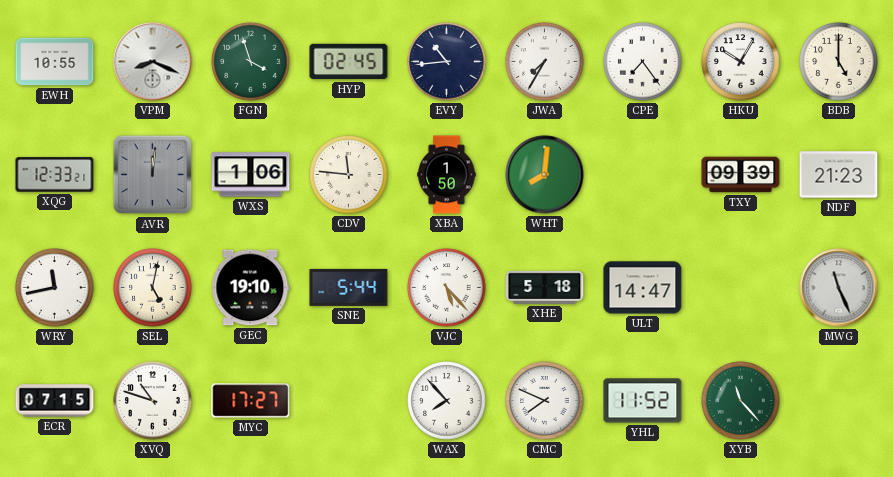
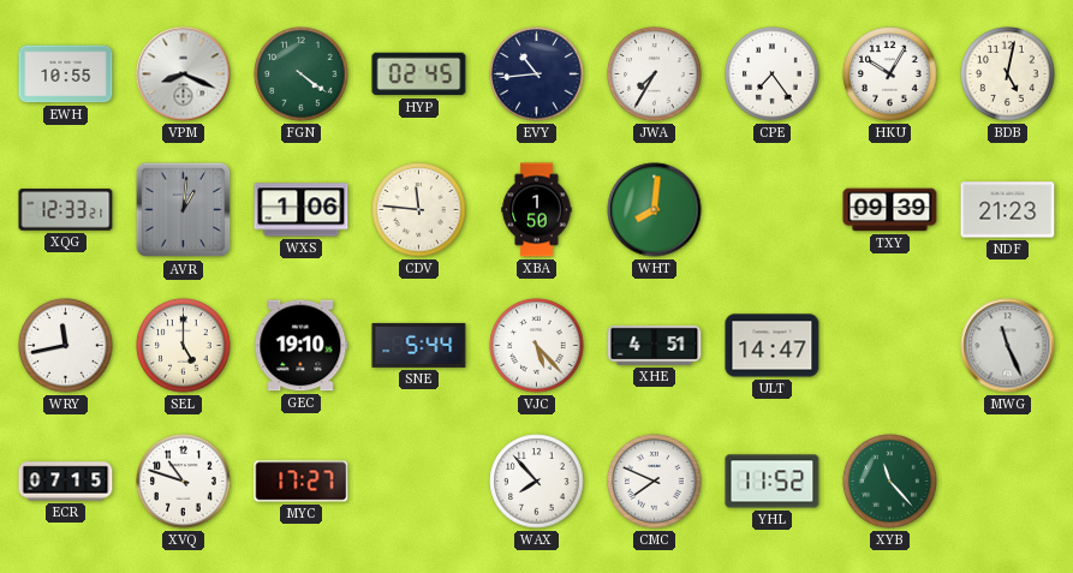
FGN: 3:57 -> 4:21
BDB: 5:00 -> 5:02
AVR: 12:01 -> 1:01
SEL: 5:02 -> 5:00
XHE: 5:18 -> 4:51
